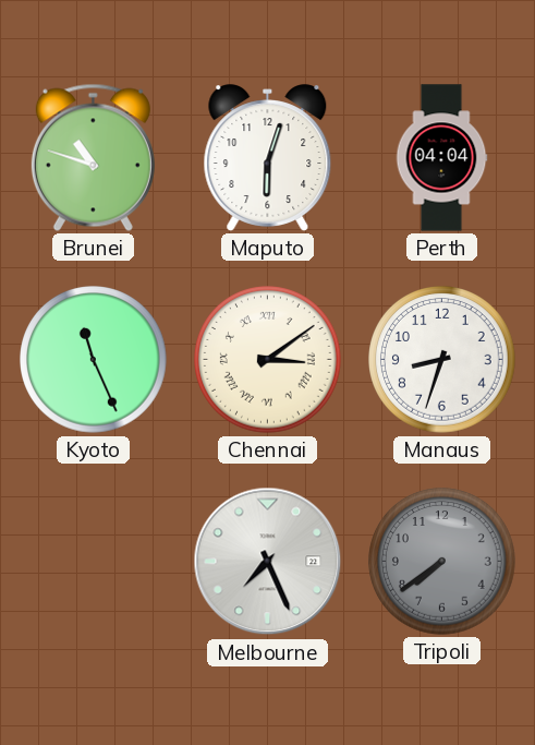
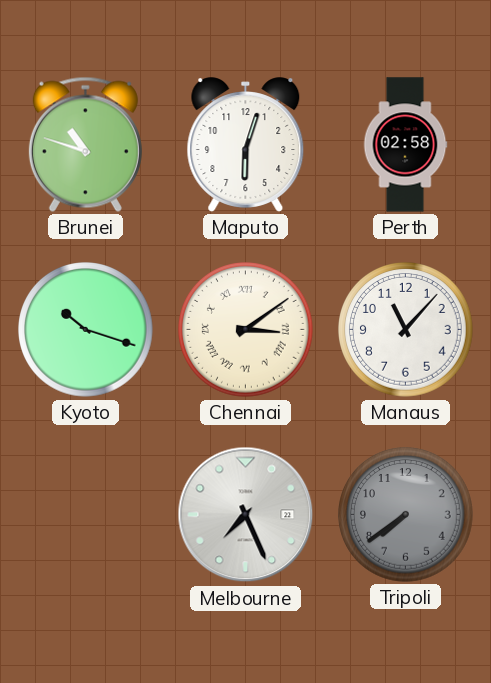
Perth: 04:04 -> 02:58
Kyoto: 11:26 -> 10:18
Manaus: 8:33 -> 11:07
